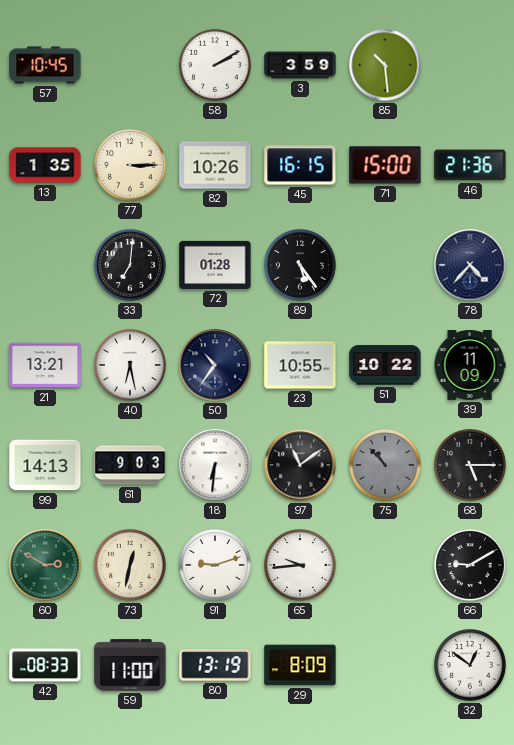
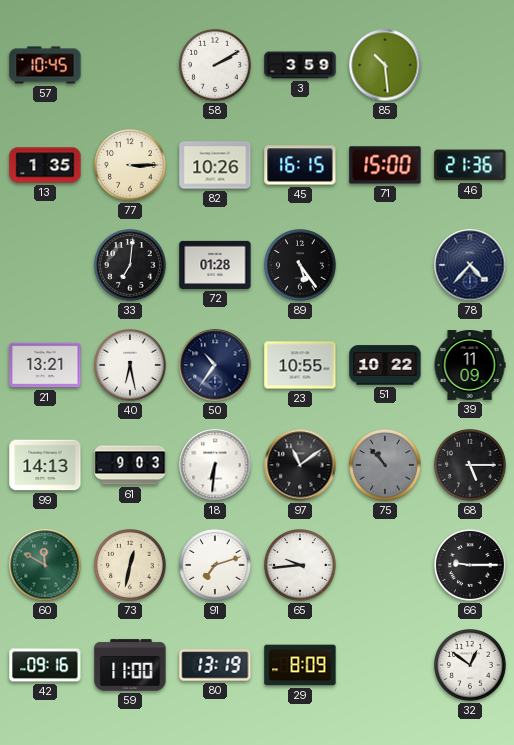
60: 2:50 -> 11:50
91: 9:12 -> 7:12
66: 9:10 -> 9:15
42: 08:33 -> 09:16
